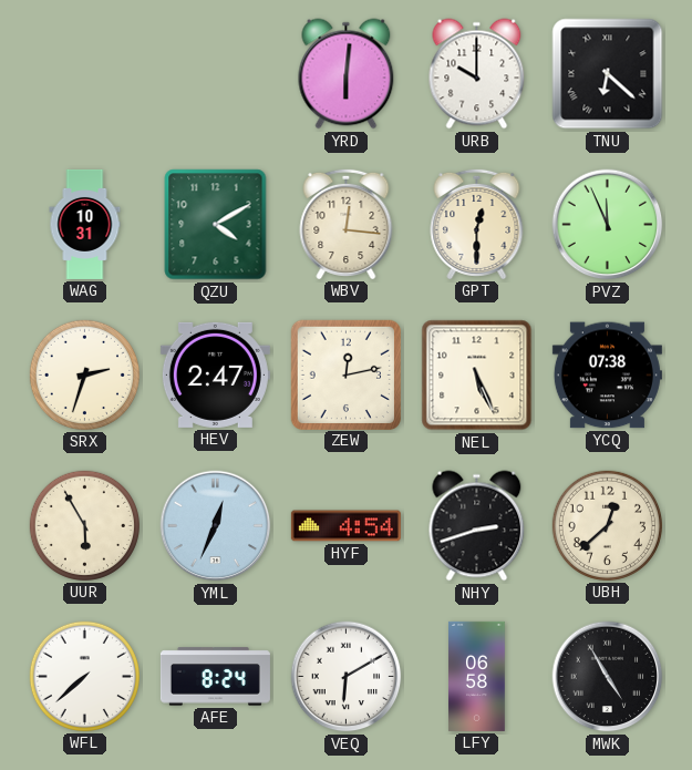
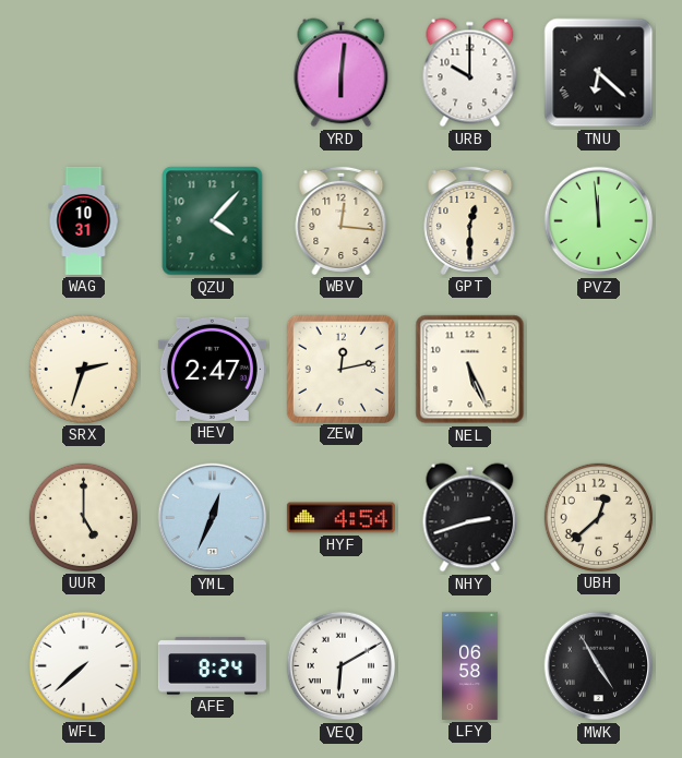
QZU: 4:10 -> 4:07
PVZ: 11:56 -> 11:59
YCQ: 07:38 -> none
UUR: 5:55 -> 5:00
